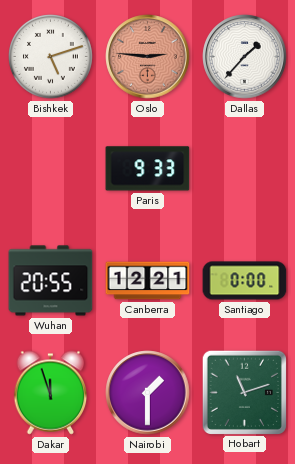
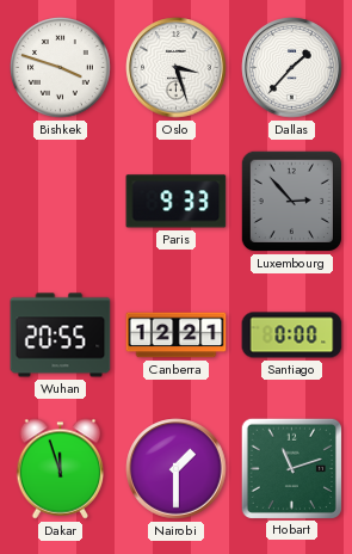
Bishkek: 5:12 -> 3:48
Oslo: 2:46 -> 3:27
Oslo dial: salmon -> white
Luxembourg: none -> 2:53
